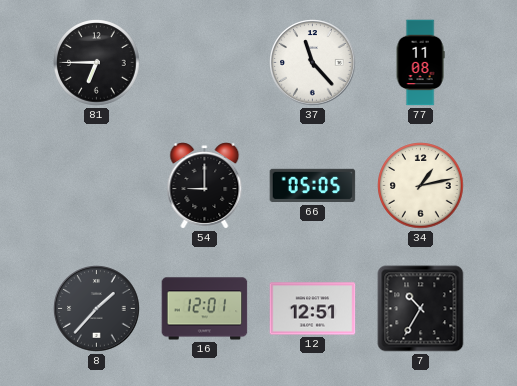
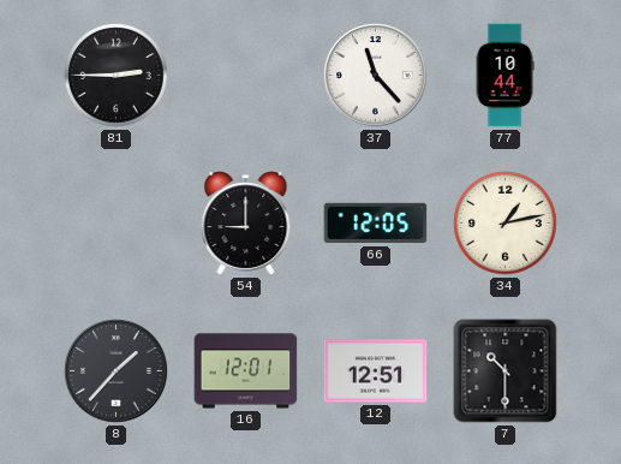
81: 6:45 -> 2:45
77: 11:08 -> 10:44
66: 05:05 -> 12:05
7: 10:35 -> 10:30
